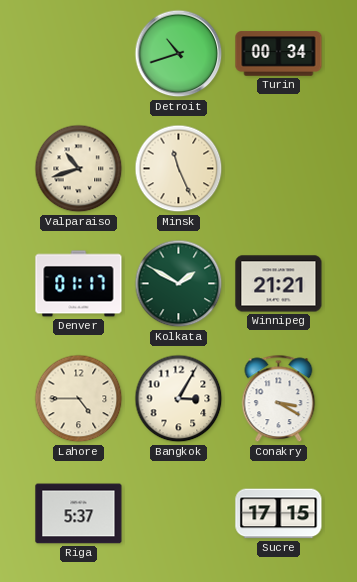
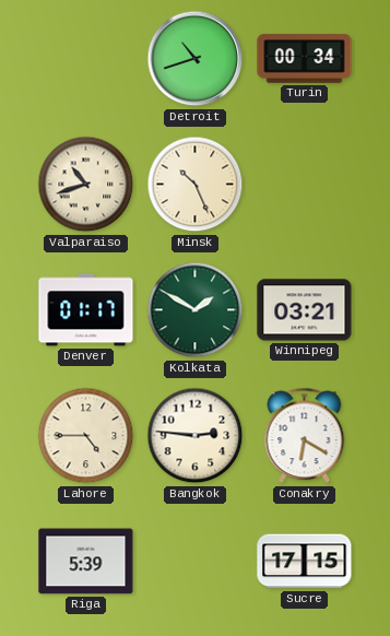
Minsk: 11:26 -> 10:26
Winnipeg: 21:21 -> 03:21
Bangkok: 3:05 -> 2:46
Conakry: 3:20 -> 6:20
Riga: 5:37 -> 5:39
